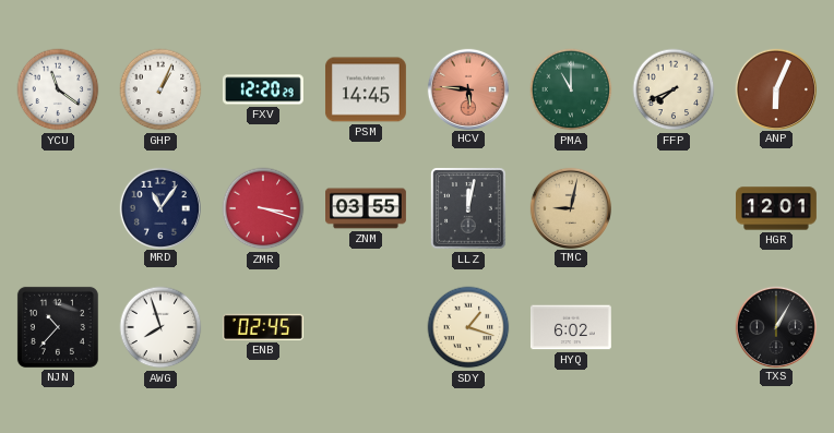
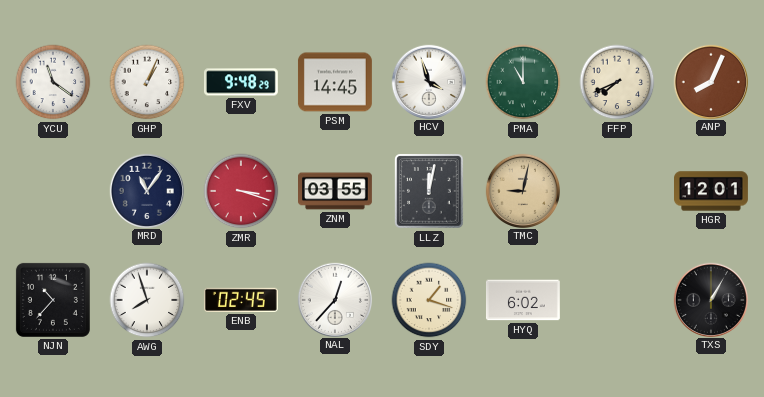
FXV: 12:20 -> 9:48
HCV: 5:46 -> 3:57
HCV dial: salmon -> white
ANP: 6:04 -> 8:04
NAL: none -> 12:37
